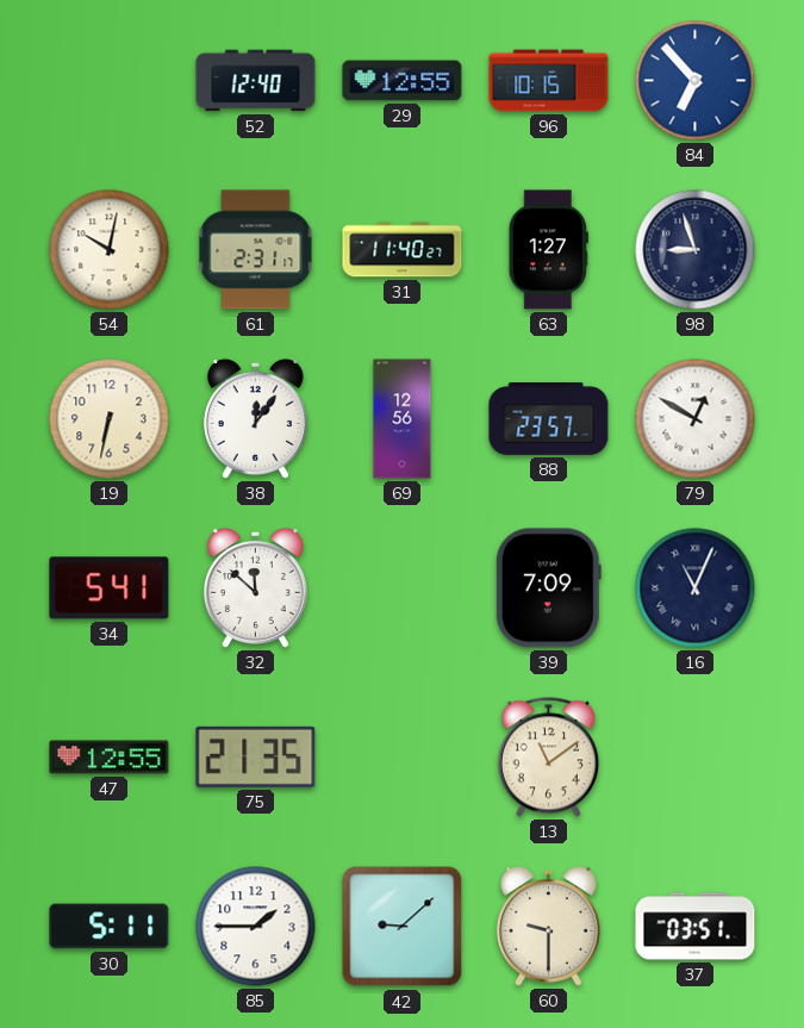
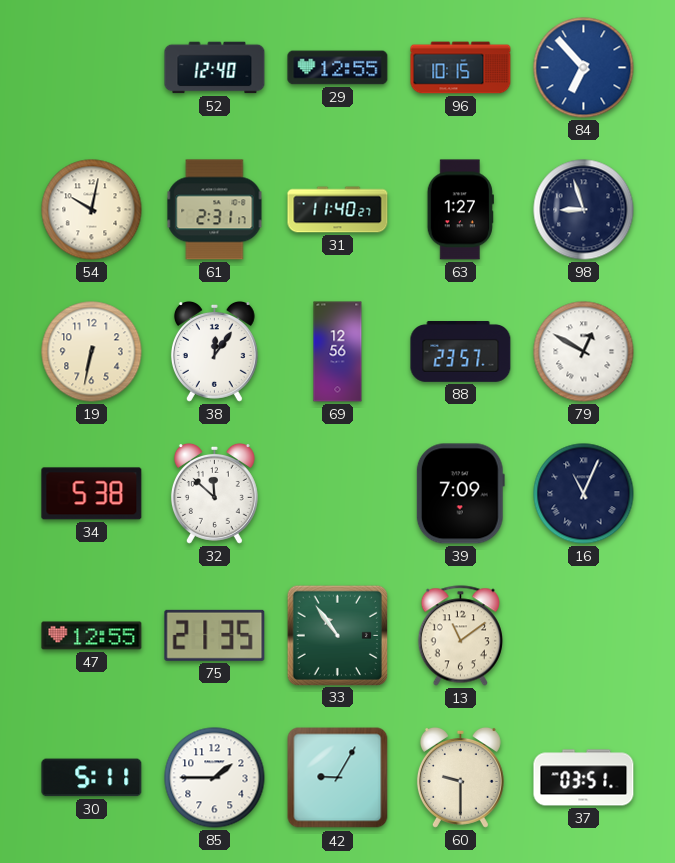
34: 5:41 -> 5:38
33: none -> 10:54
42: 9:08 -> 9:05
